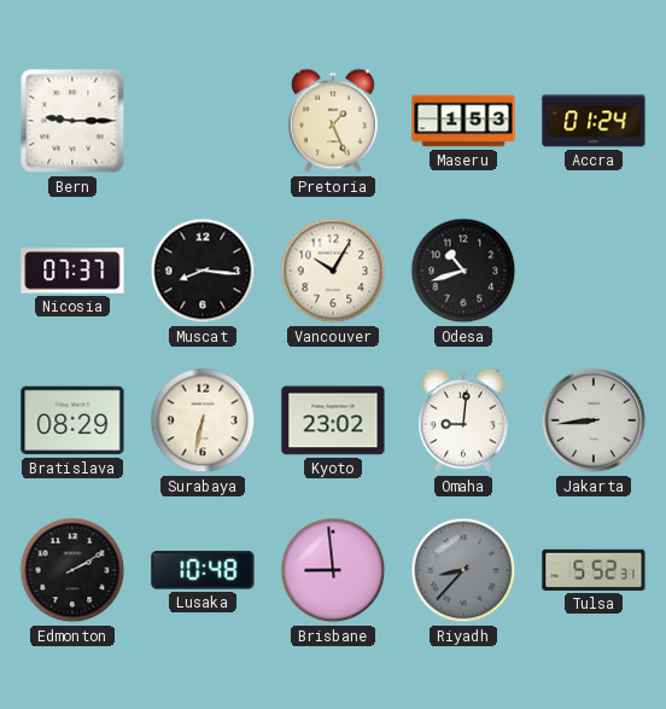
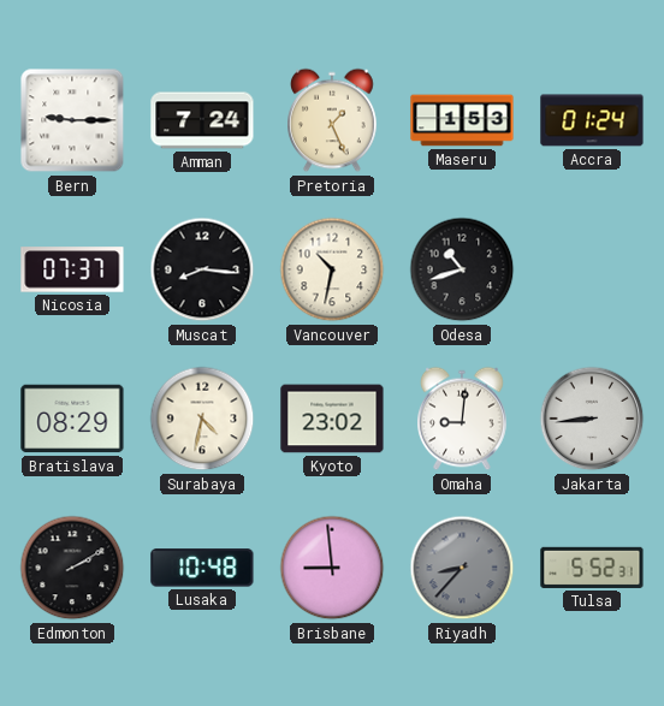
Amman: none -> 7:24
Vancouver: 10:05 -> 10:32
Surabaya: 6:32 -> 4:32
